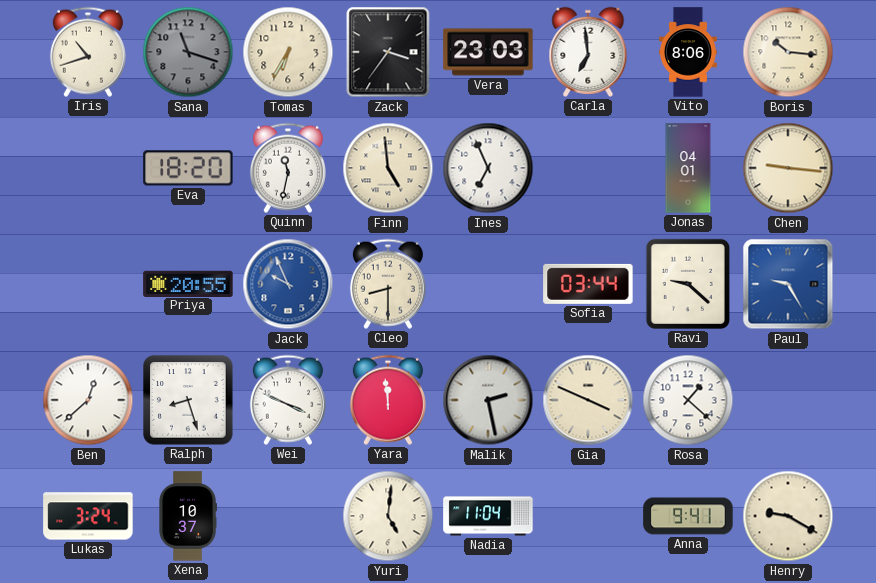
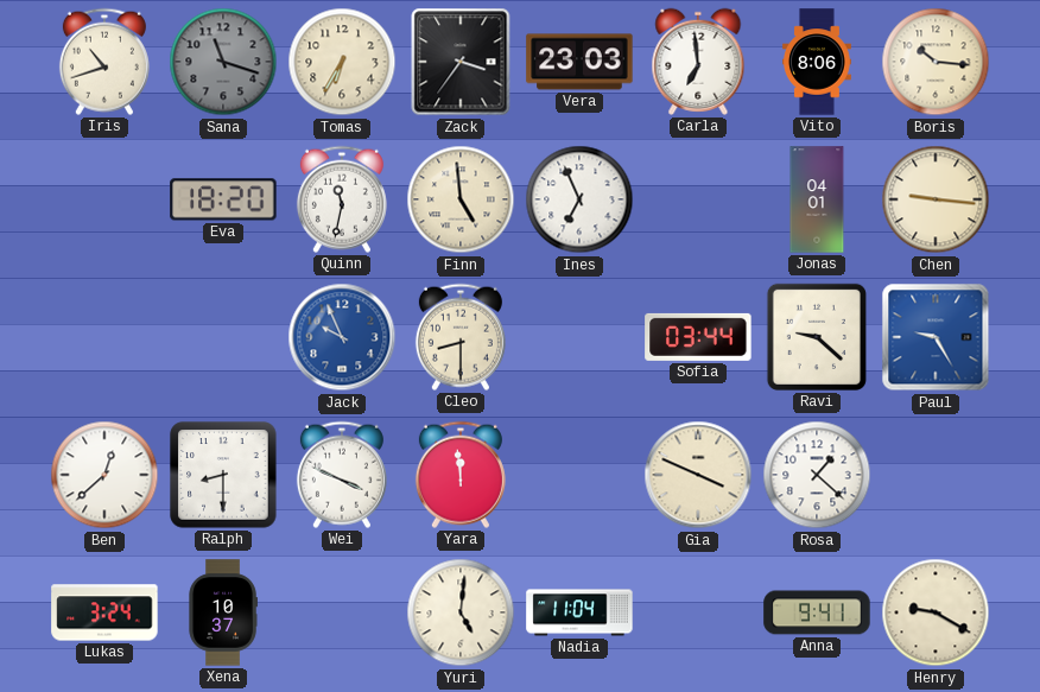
Priya: 20:55 -> none
Ralph: 8:27 -> 8:30
Malik: 2:28 -> none
